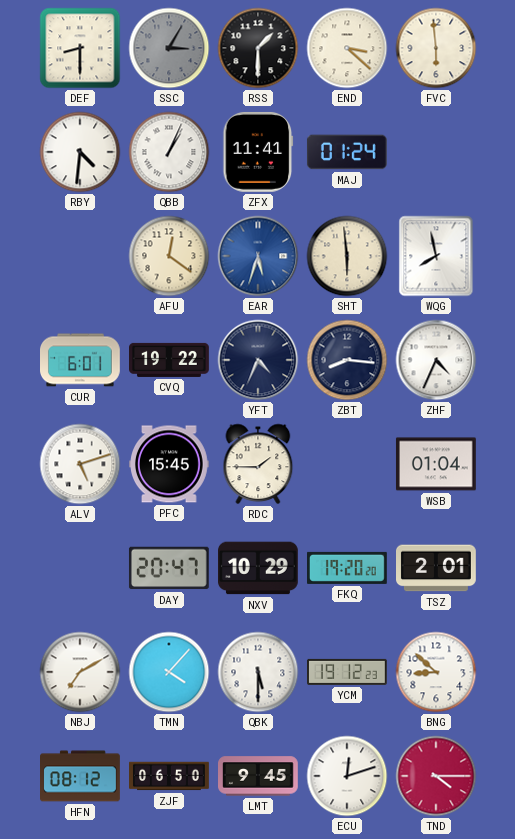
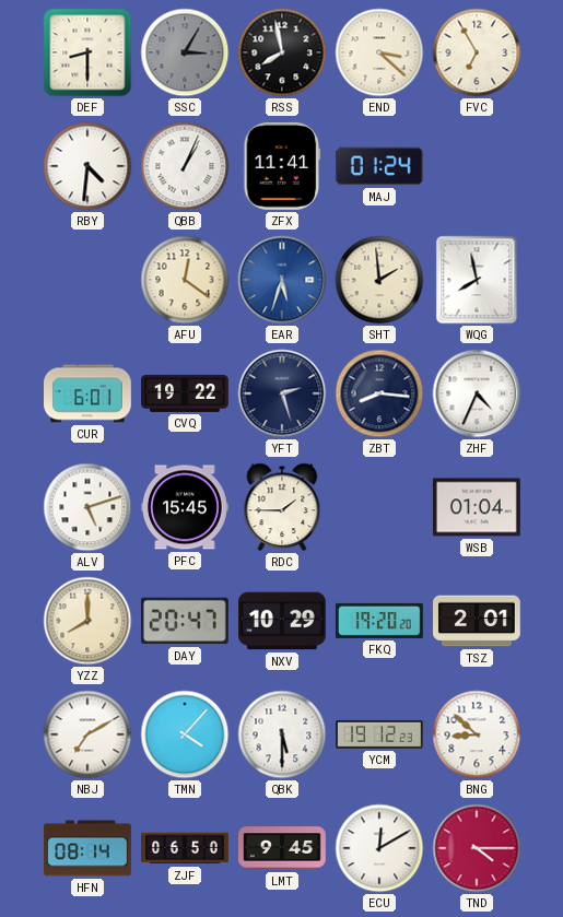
RSS: 1:30 -> 7:58
FVC: 5:59 -> 6:55
SHT: 5:59 -> 1:59
YFT: 4:34 -> 2:27
YZZ: none -> 8:00
HFN: 08:12 -> 08:14
ECU: 12:12 -> 12:10
